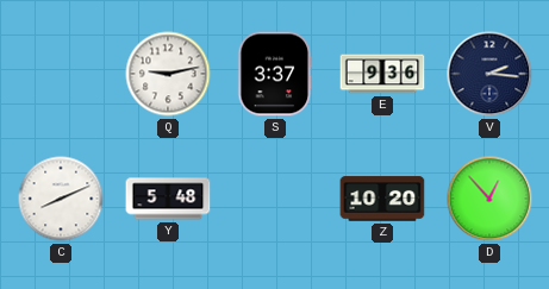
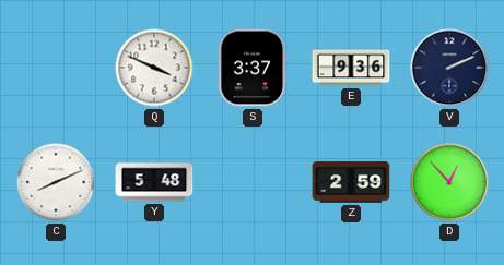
Q: 9:13 -> 3:49
V: 2:16 -> 2:11
Z: 10:20 -> 2:59
